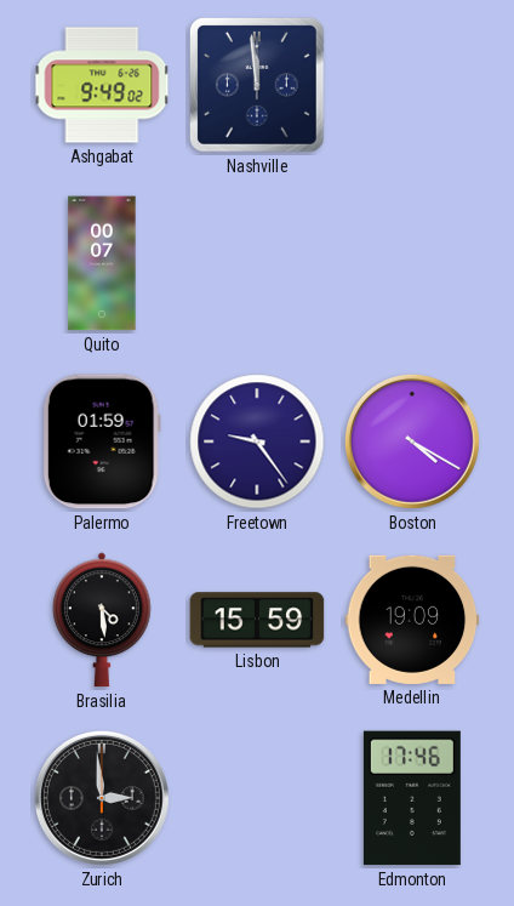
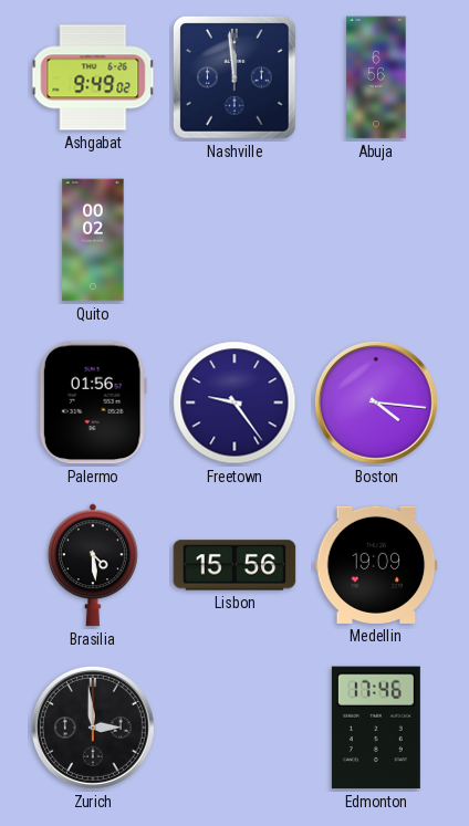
Abuja: none -> 6:56
Quito: 00:07 -> 00:02
Palermo: 01:59 -> 01:56
Boston: 4:20 -> 4:16
Lisbon: 15:59 -> 15:56
